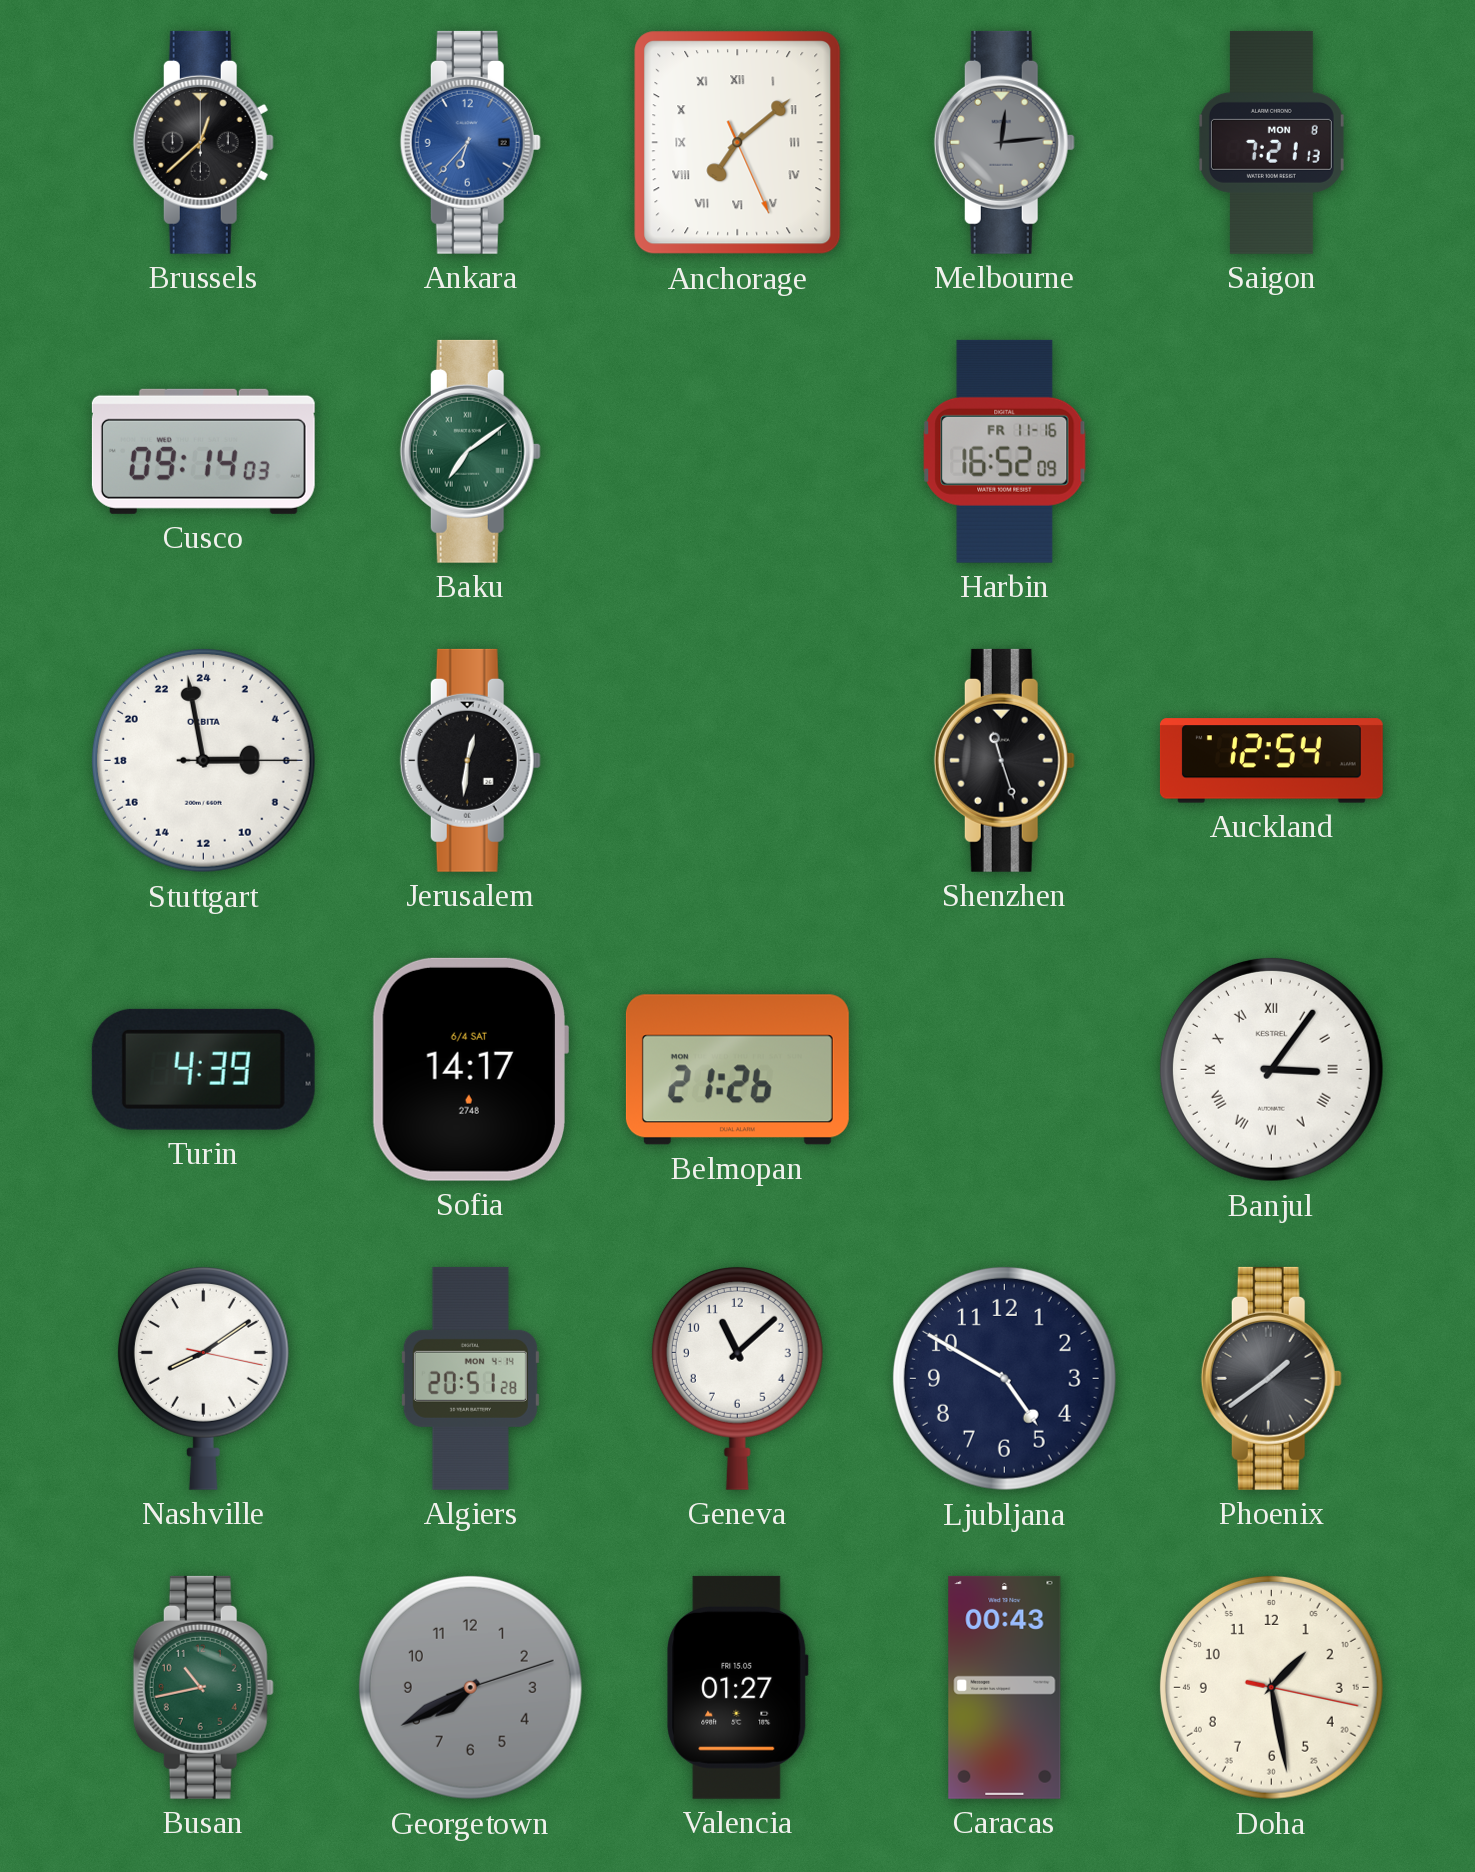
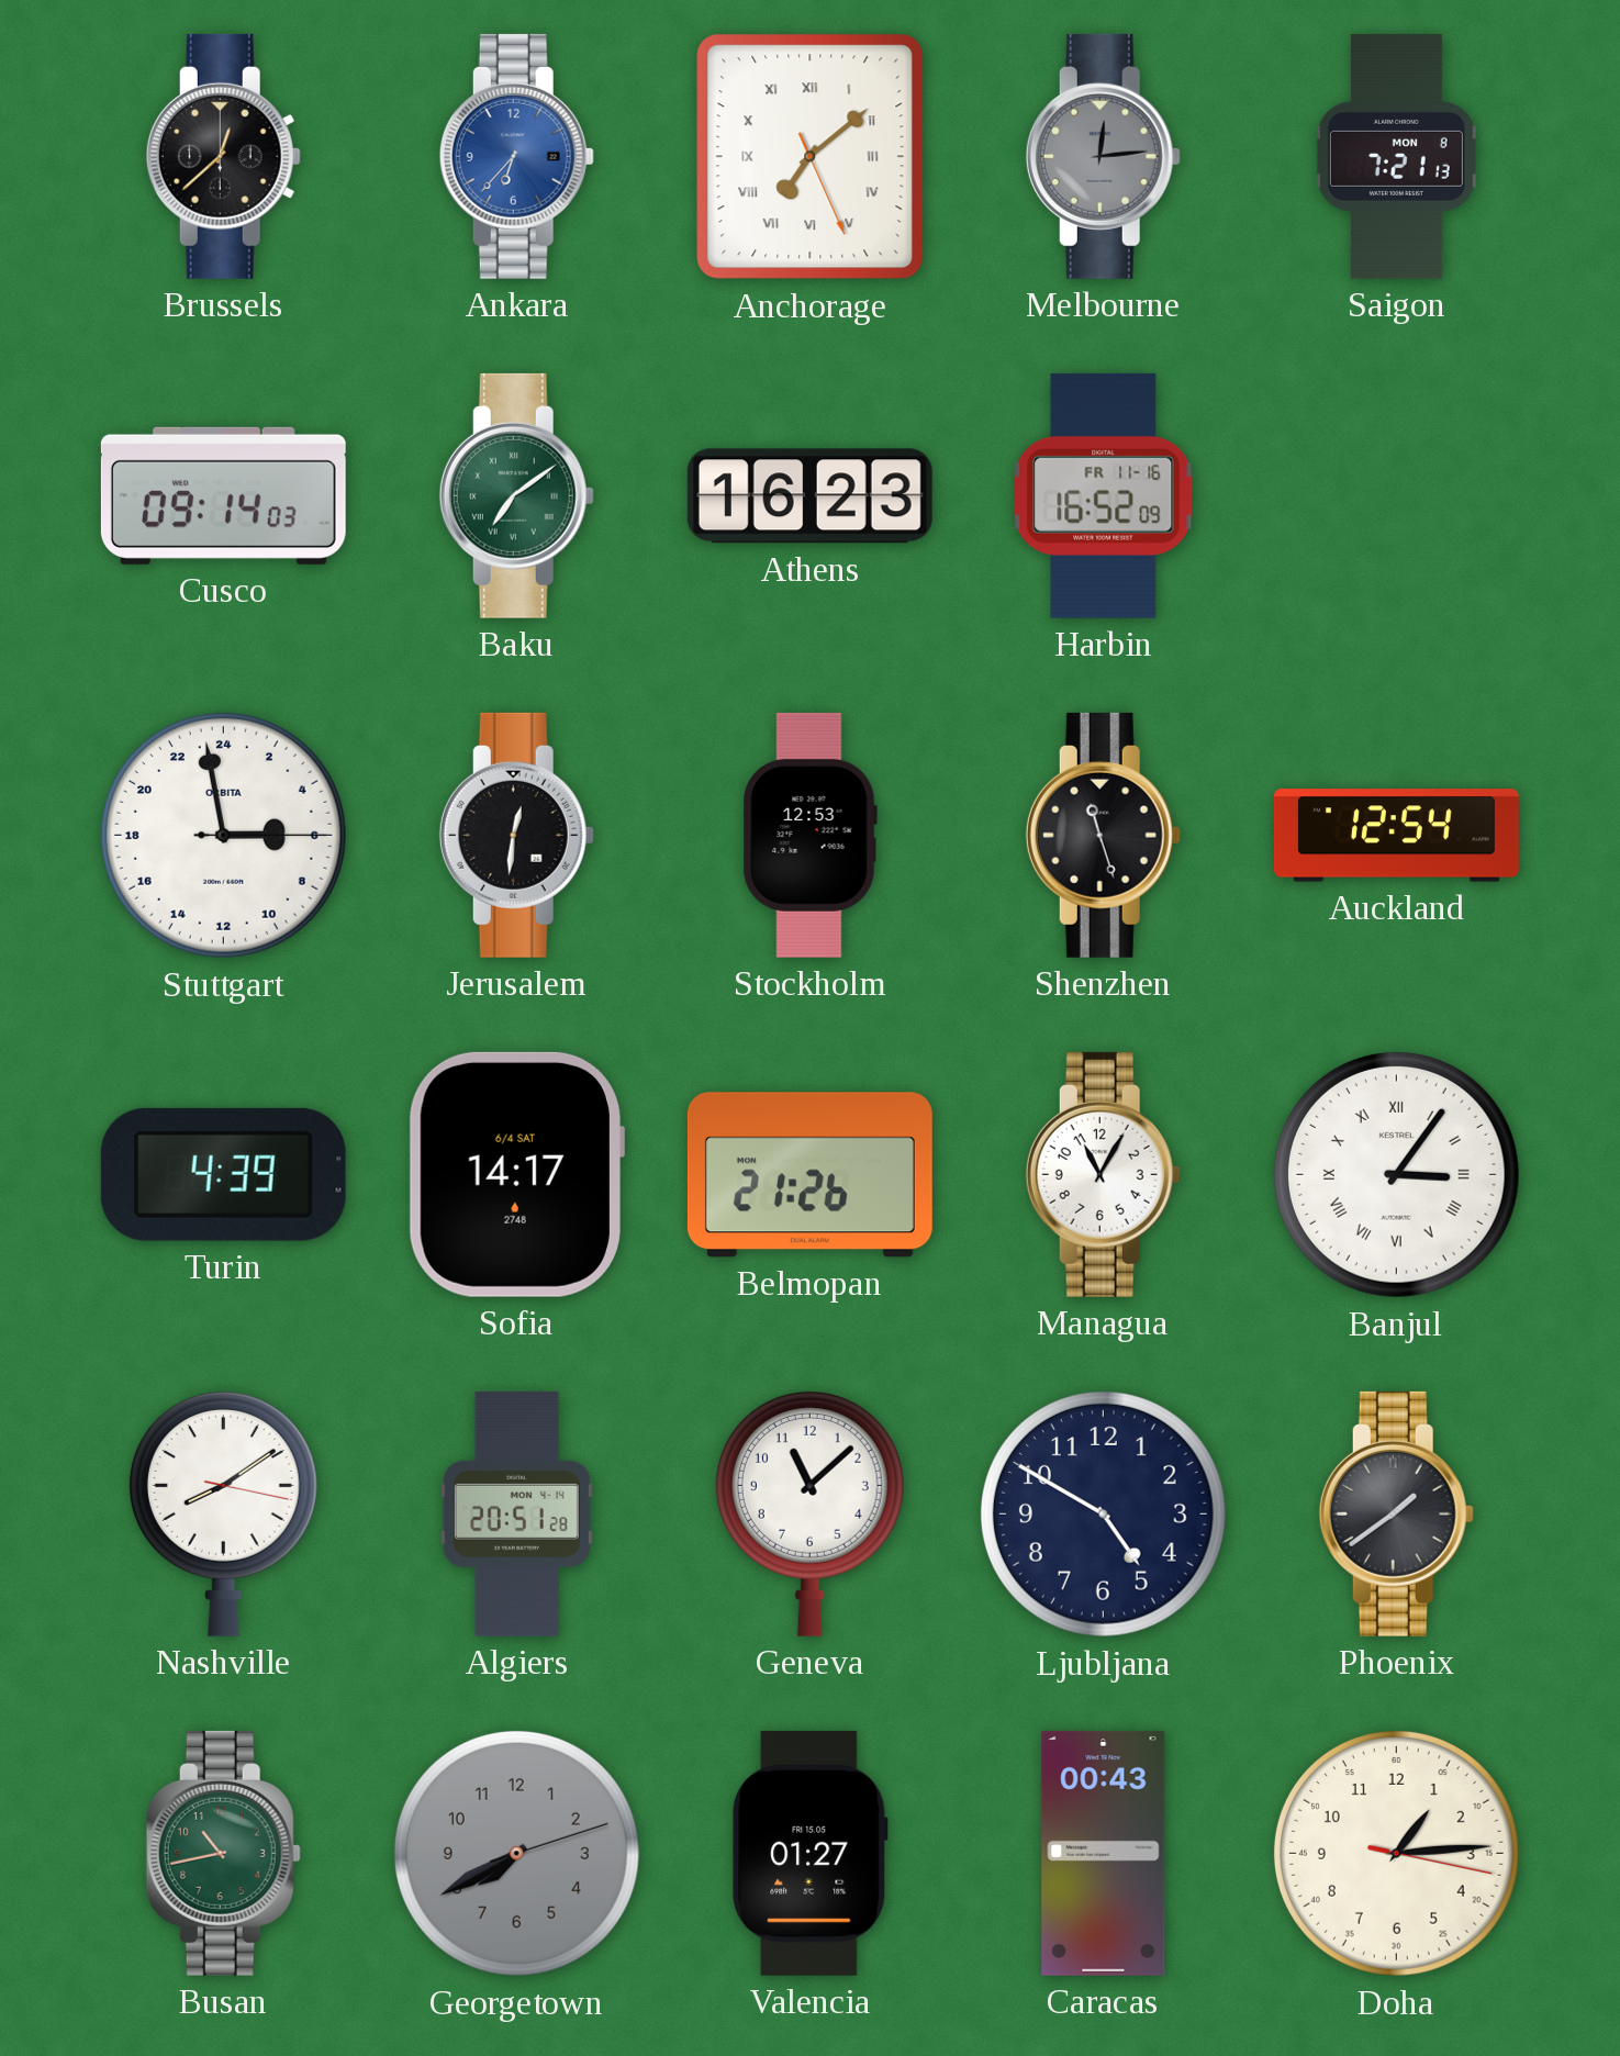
Athens: none -> 16:23
Stockholm: none -> 12:53
Managua: none -> 11:05
Doha: 1:28 -> 1:14
